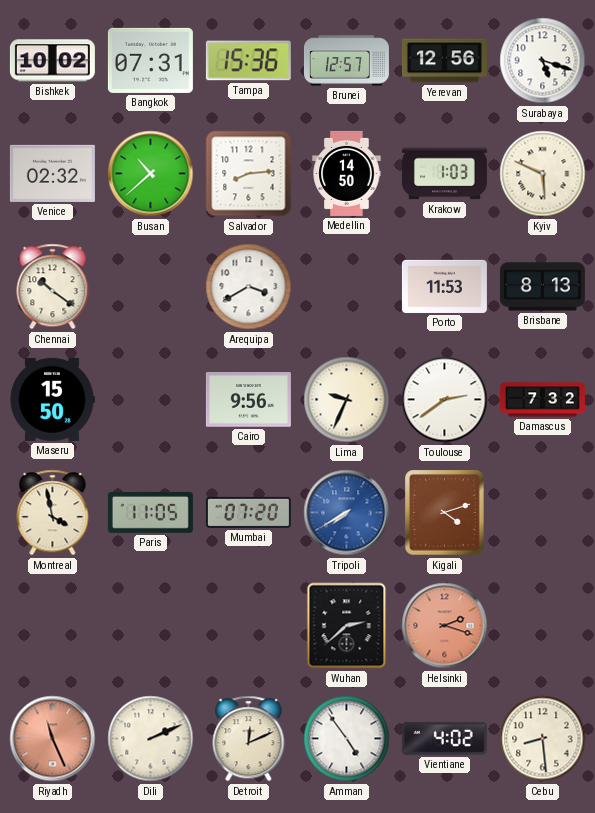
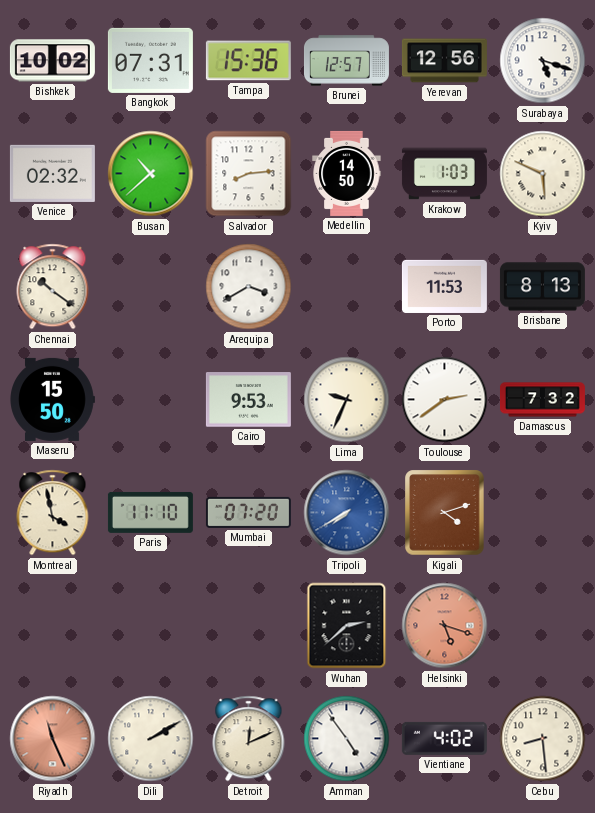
Cairo: 9:56 -> 9:53
Paris: 11:05 -> 11:10
Helsinki: 2:18 -> 5:18
Dili: 2:11 -> 2:10
